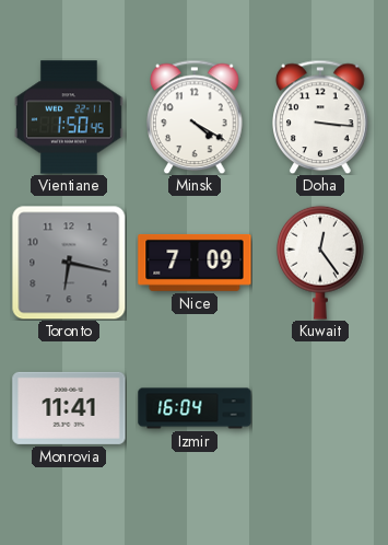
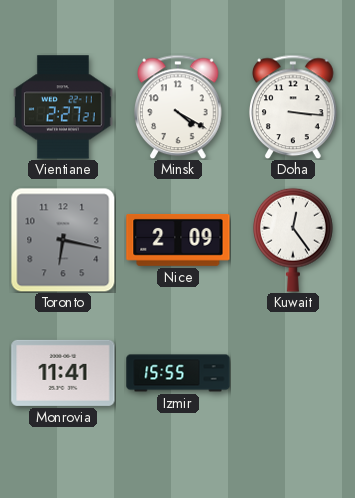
Vientiane: 1:50 -> 2:27
Nice: 7:09 -> 2:09
Izmir: 16:04 -> 15:55
